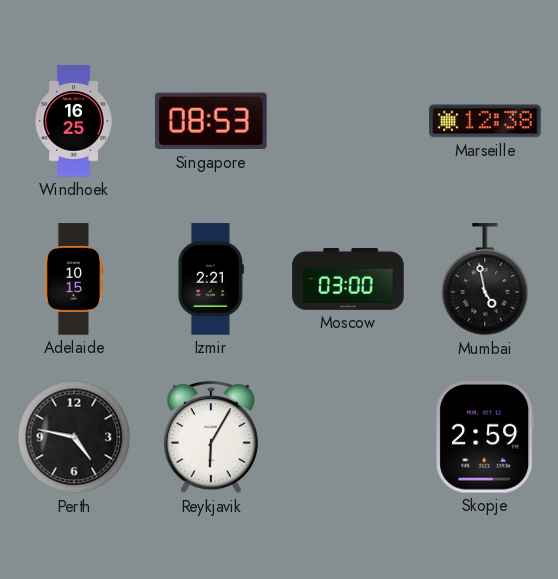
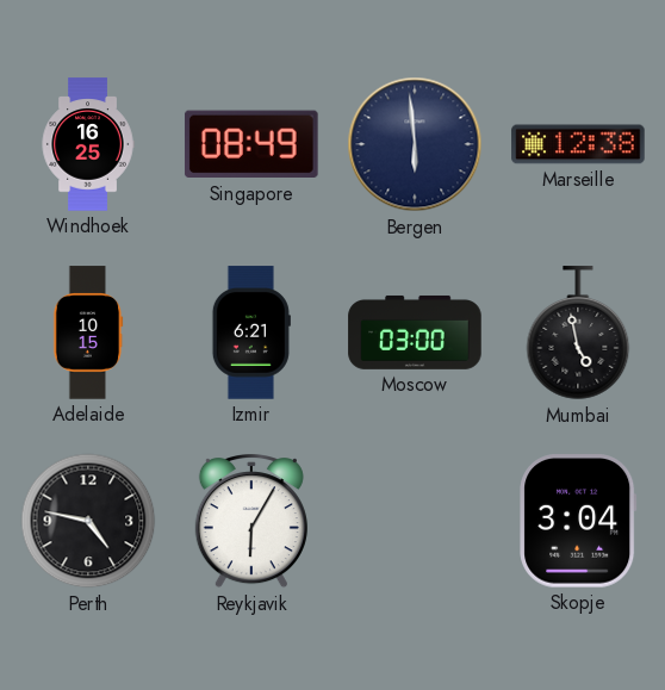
Singapore: 08:53 -> 08:49
Bergen: none -> 5:59
Izmir: 2:21 -> 6:21
Skopje: 2:59 -> 3:04
